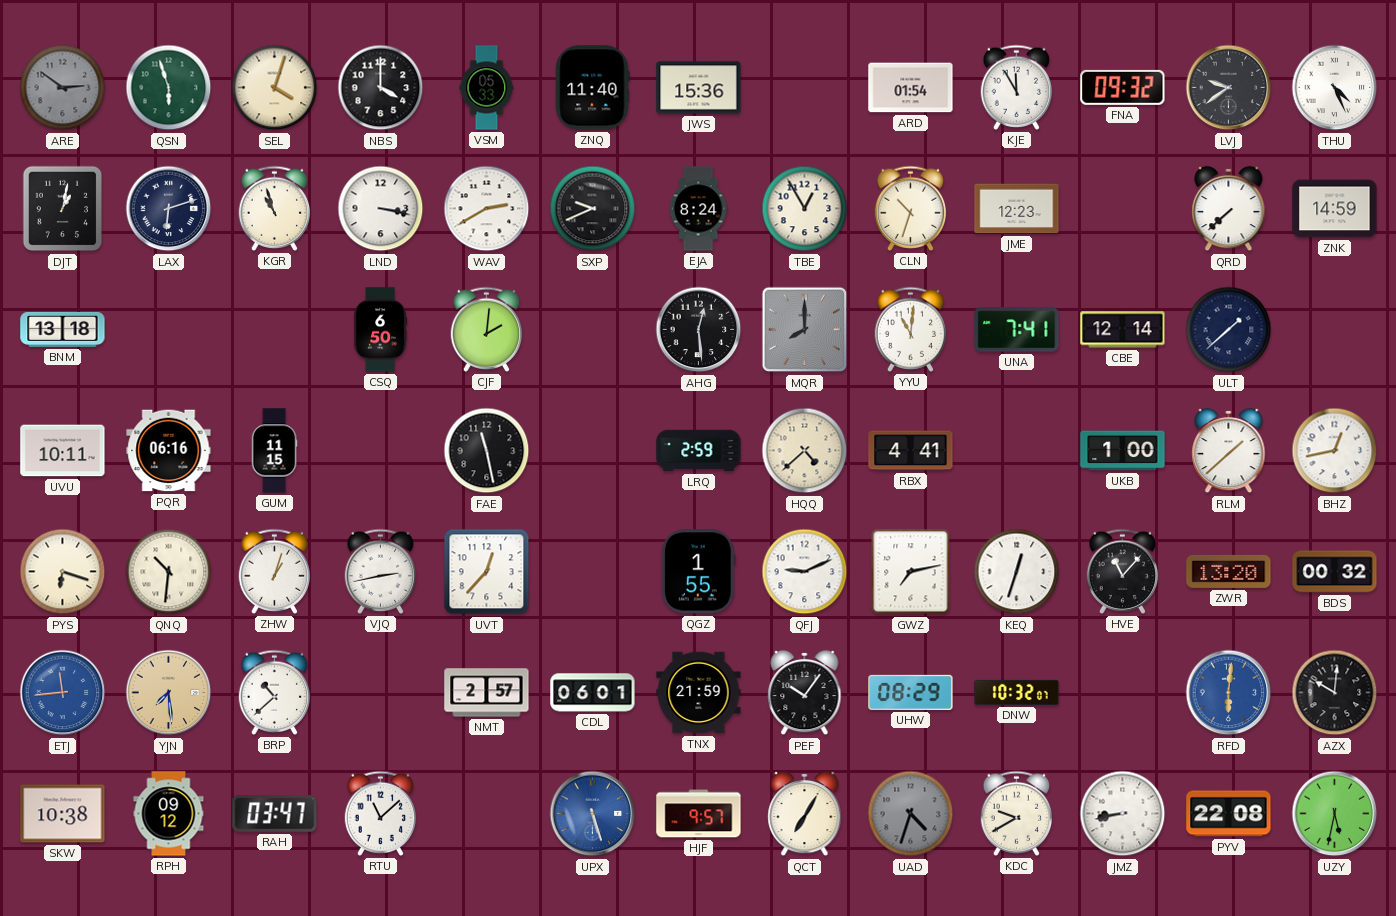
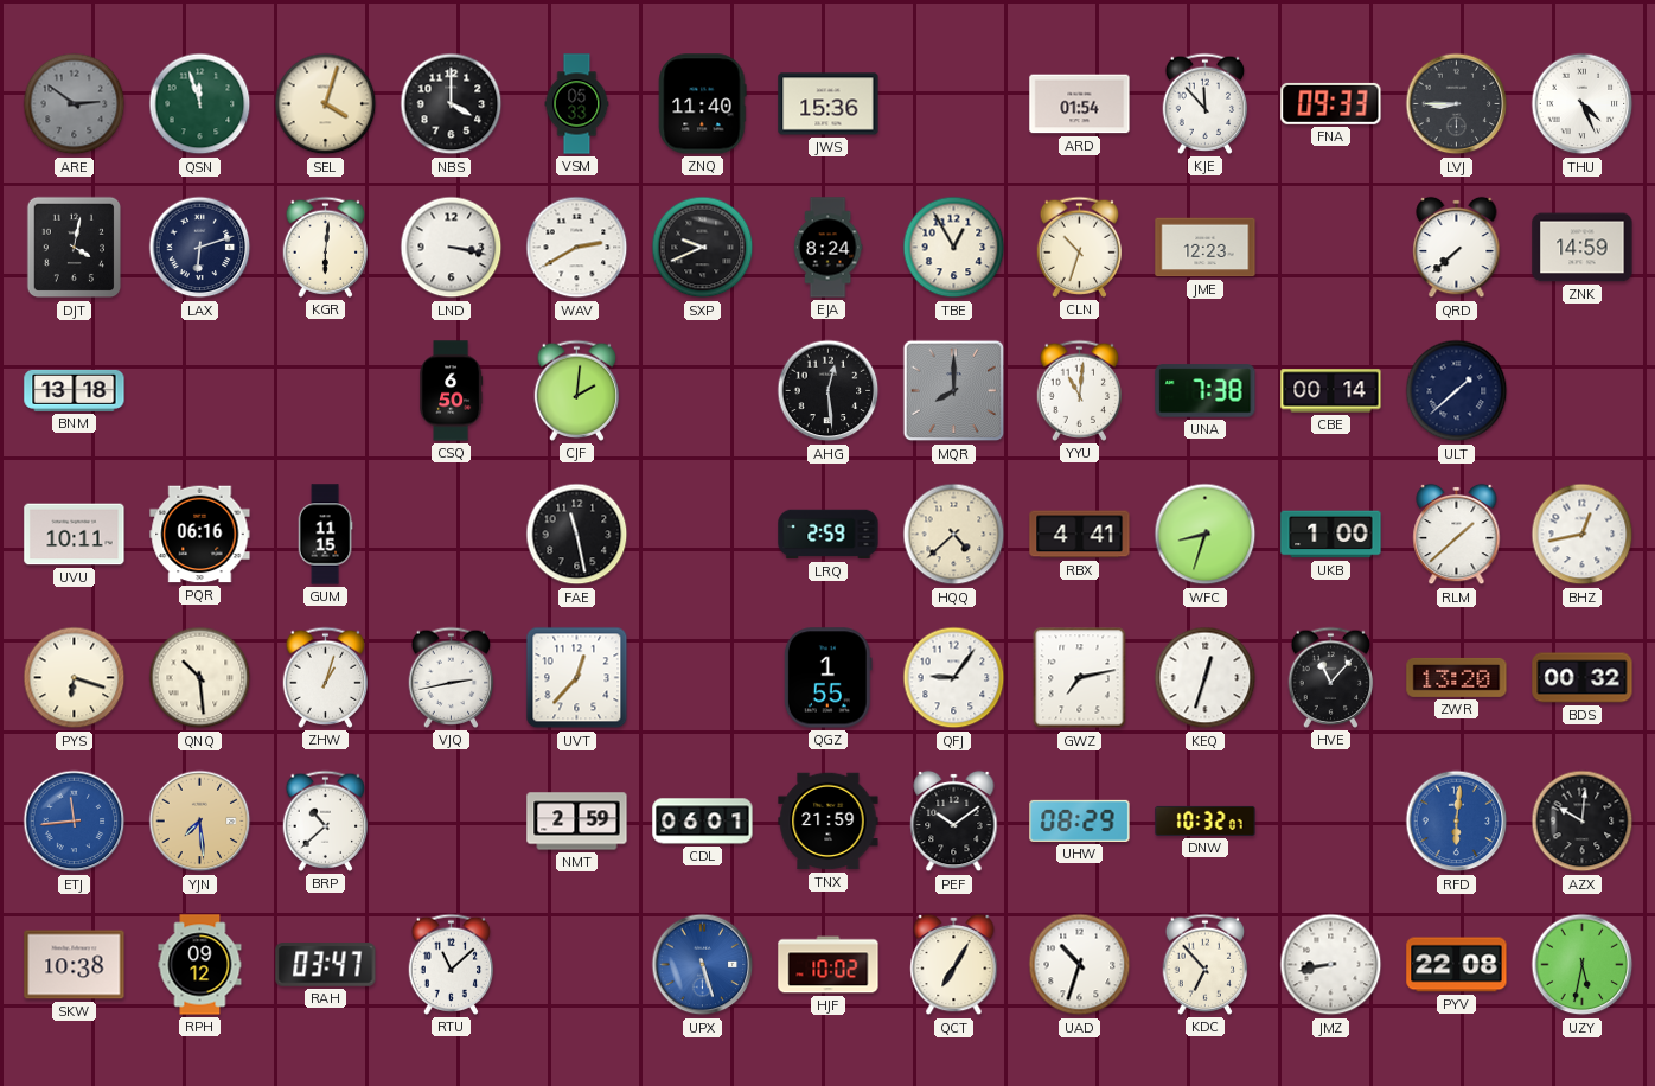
QSN: 5:57 -> 11:57
KJE: 11:55 -> 11:53
FNA: 09:32 -> 09:33
LVJ: 9:39 -> 8:45
DJT: 1:02 -> 4:02
KGR: 10:57 -> 6:01
UNA: 7:41 -> 7:38
CBE: 12:14 -> 00:14
WFC: none -> 8:33
QNQ: 10:31 -> 10:29
QFJ: 9:11 -> 9:06
NMT: 2:57 -> 2:59
PEF: 10:06 -> 10:09
HJF: 9:57 -> 10:02
UAD: 4:33 -> 10:33
UAD dial: grey -> white
KDC: 9:40 -> 6:53
